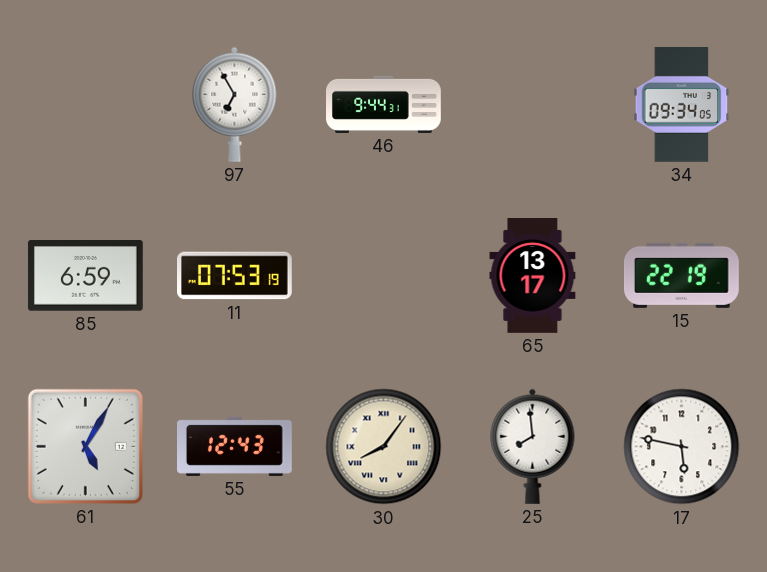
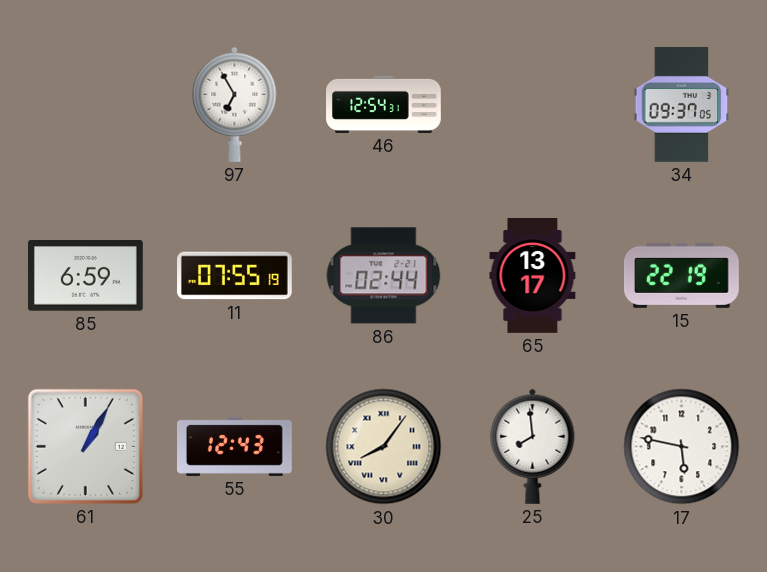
46: 9:44 -> 12:54
34: 09:34 -> 09:37
11: 07:53 -> 07:55
86: none -> 02:44
61: 5:05 -> 1:05
